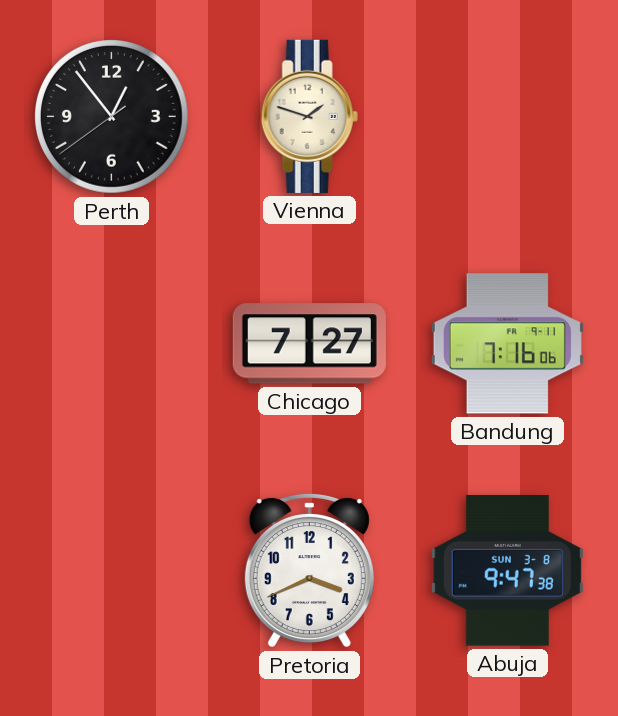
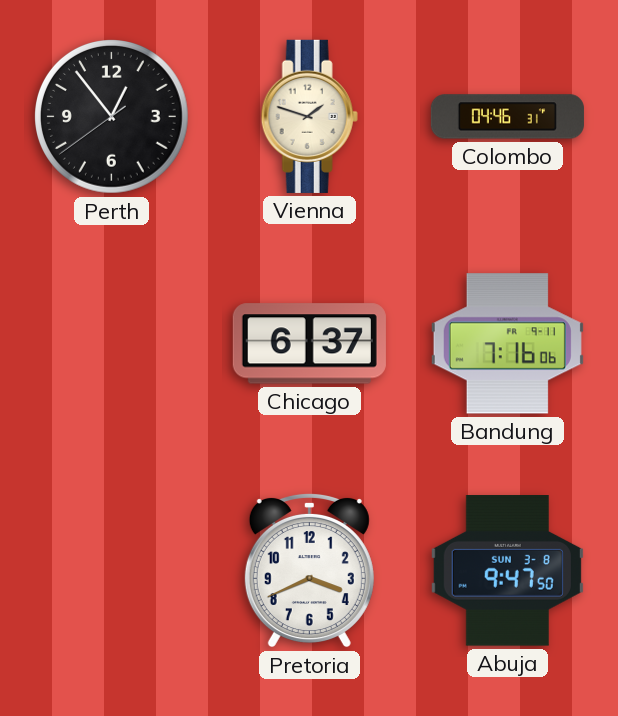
Colombo: none -> 04:46
Chicago: 7:27 -> 6:37
Abuja: 9:47:38 -> 9:47:50
